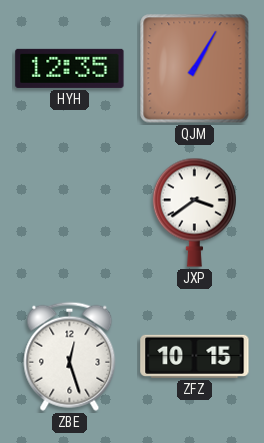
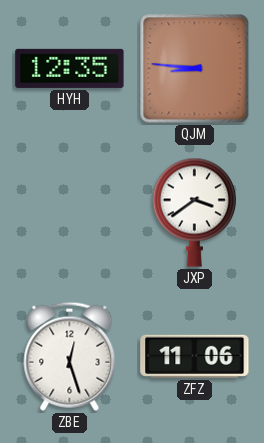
QJM: 1:05 -> 8:46
ZFZ: 10:15 -> 11:06
